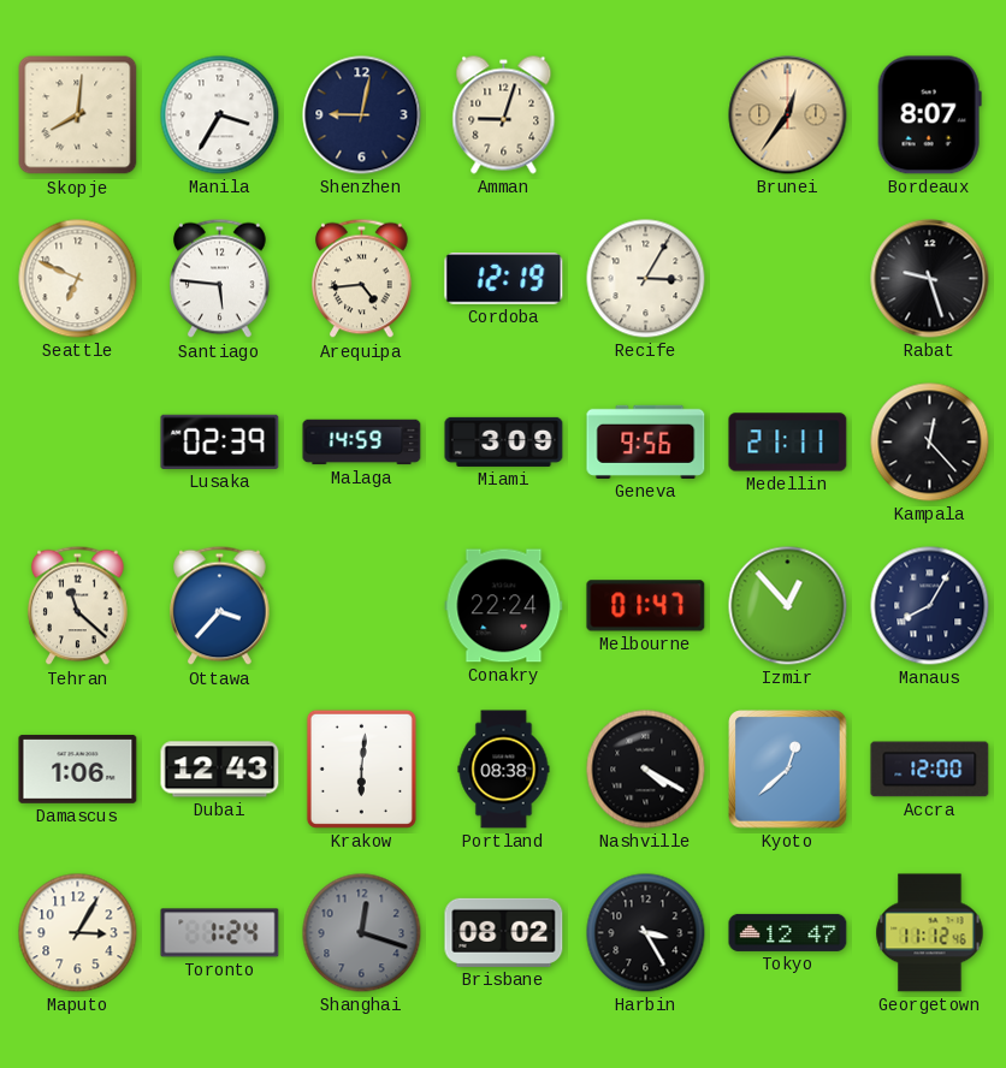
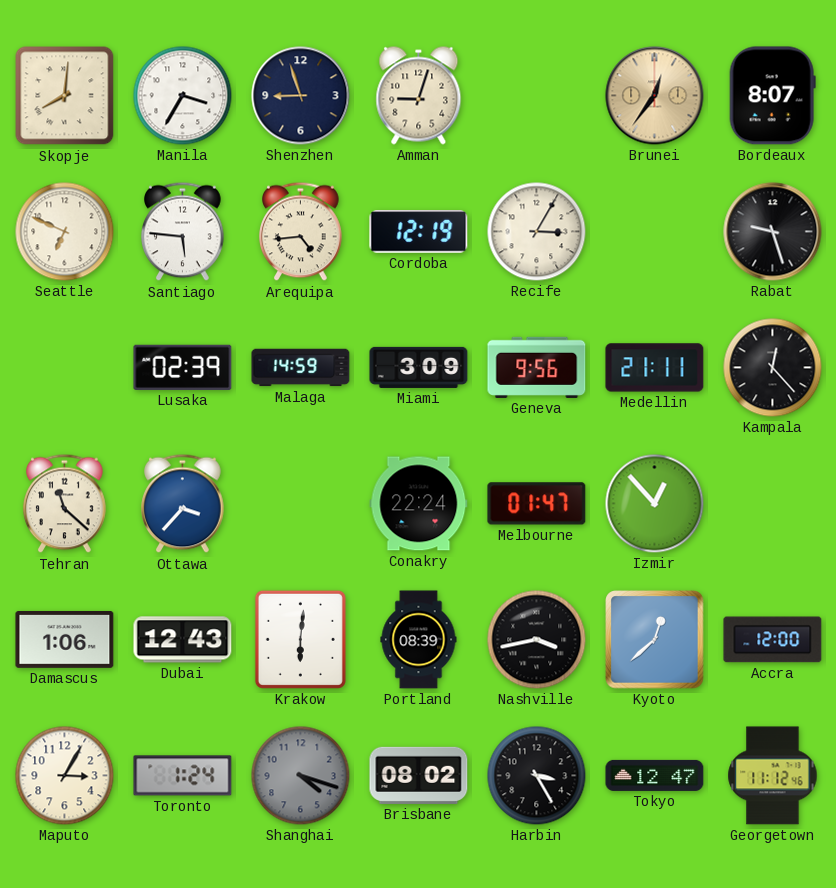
Shenzhen: 9:02 -> 8:57
Manaus: 8:05 -> none
Portland: 08:38 -> 08:39
Nashville: 4:20 -> 3:43
Shanghai: 12:18 -> 4:18
